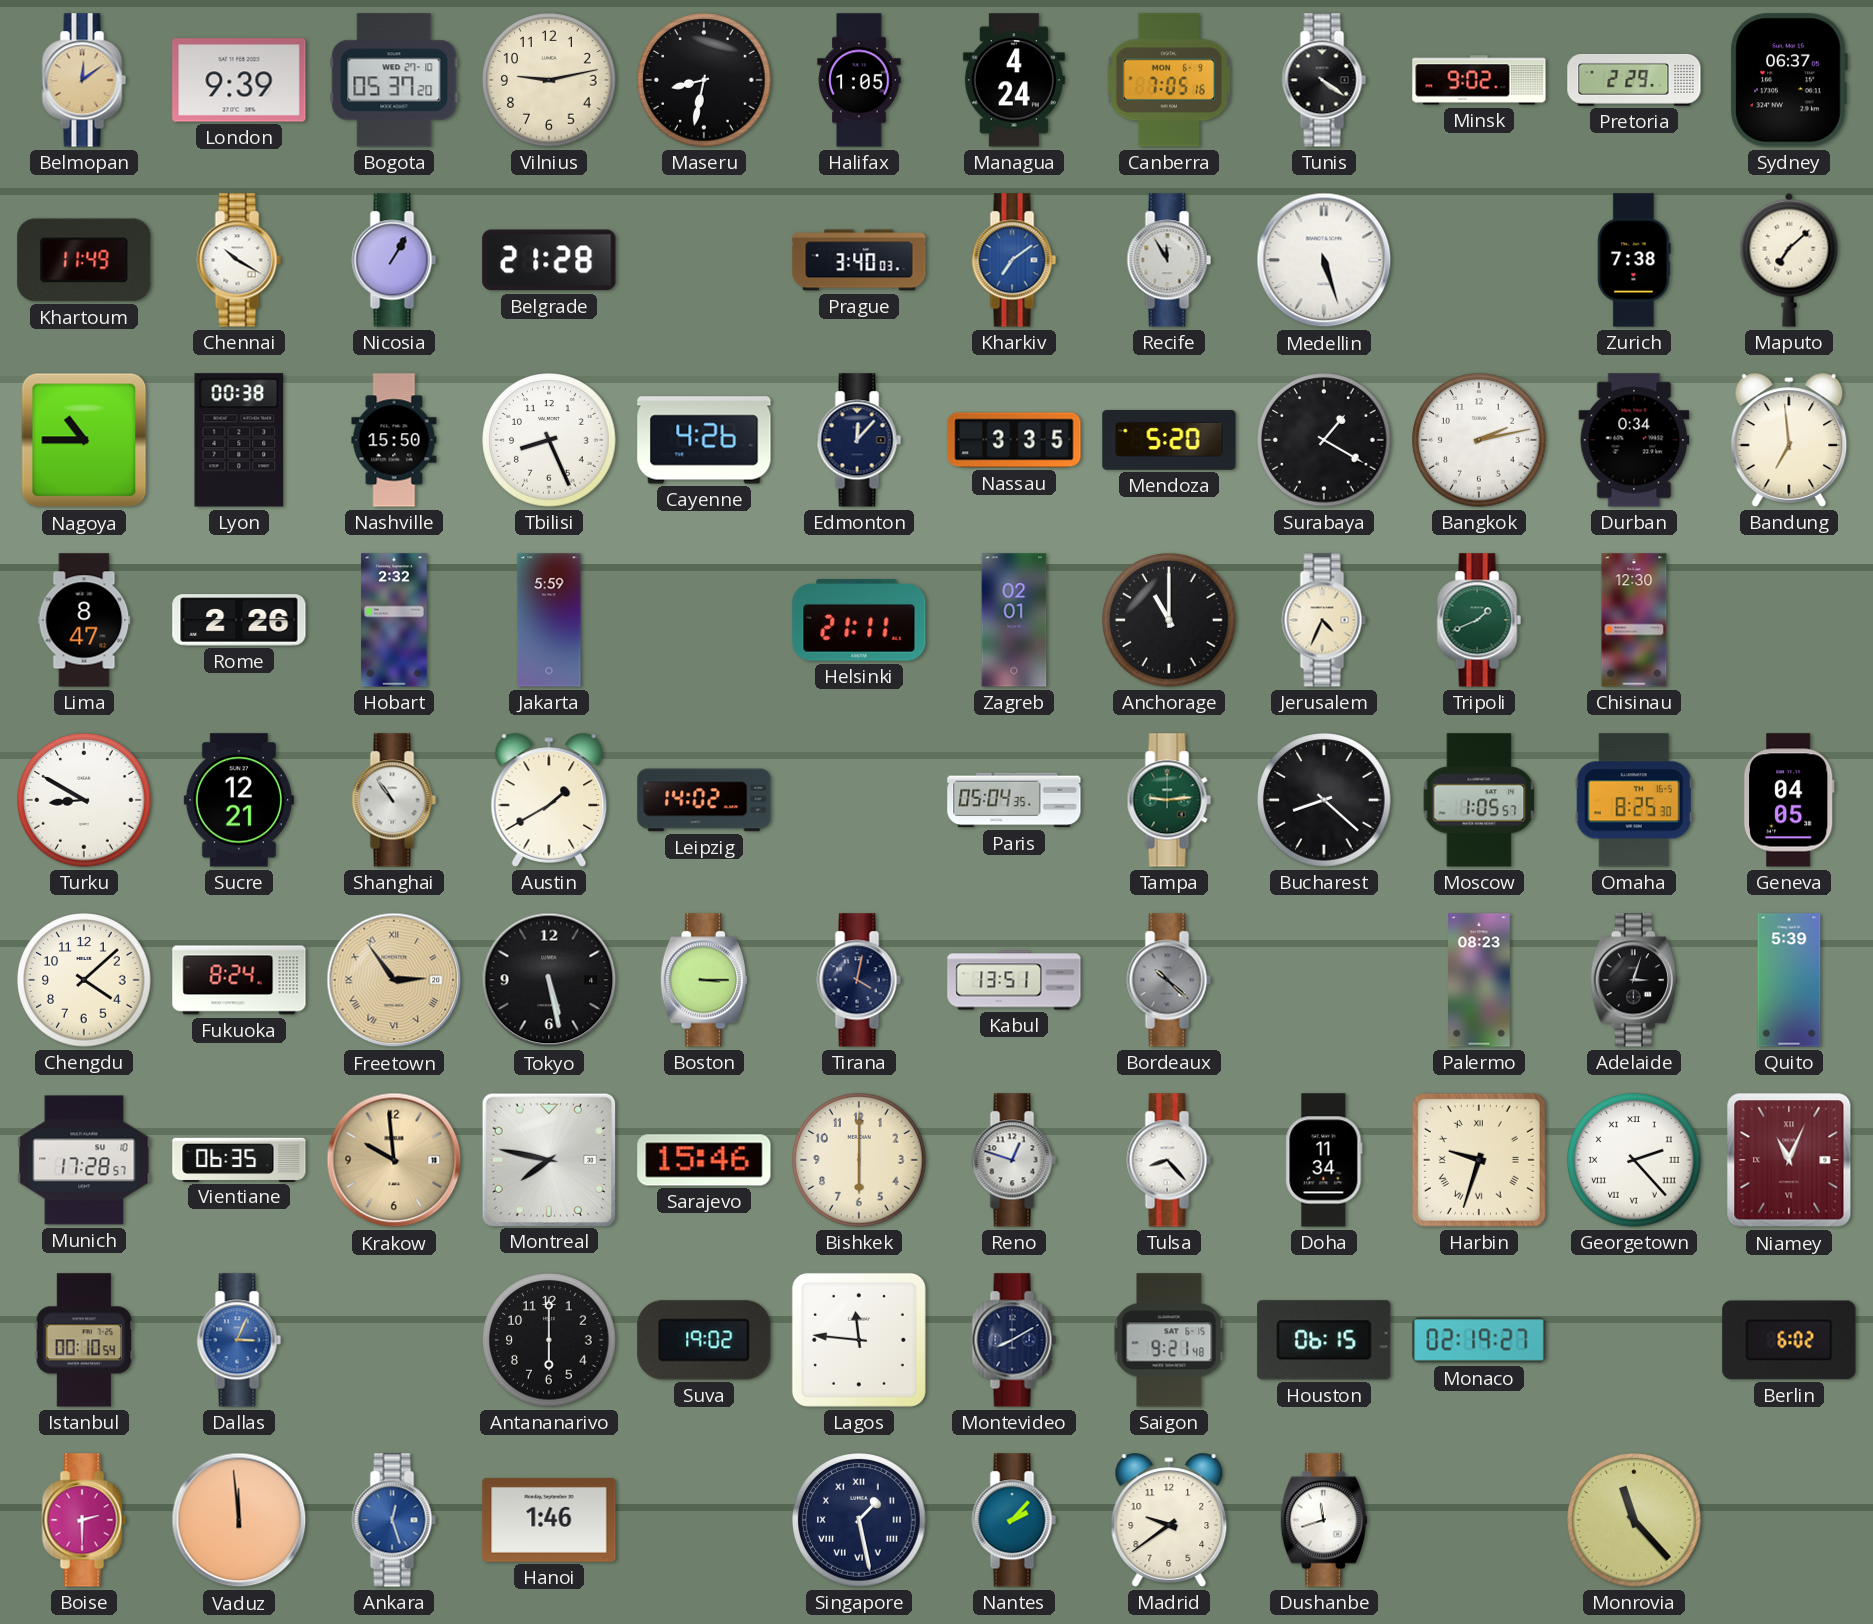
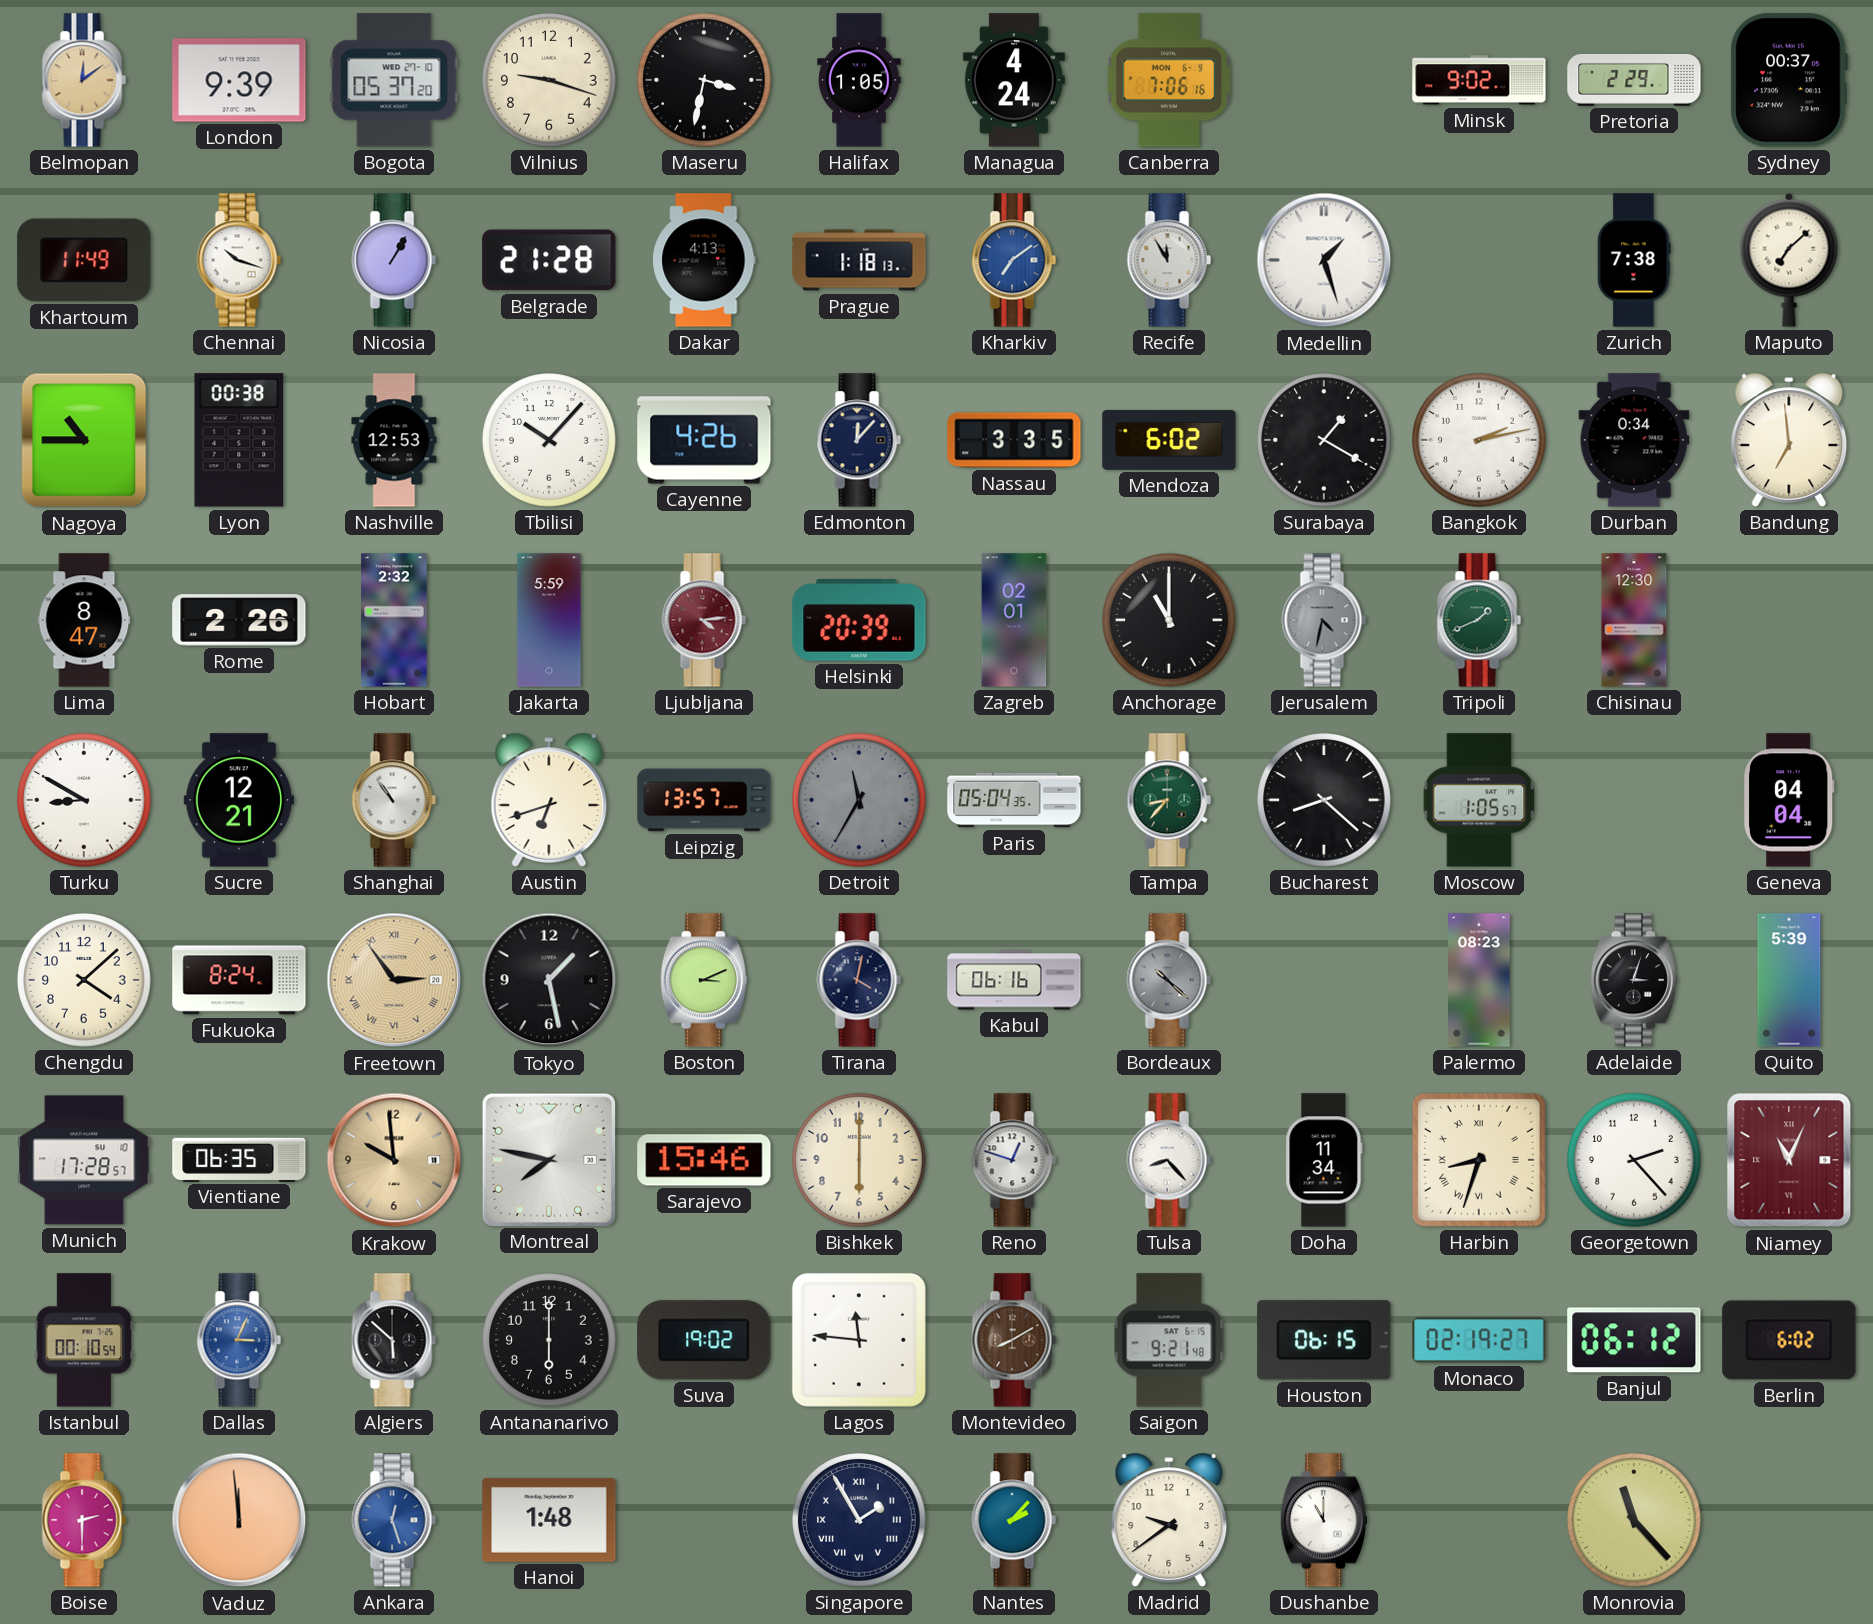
Vilnius: 9:13 -> 9:18
Maseru: 8:32 -> 3:32
Canberra: 7:05 -> 7:06
Tunis: 4:21 -> none
Sydney: 06:37 -> 00:37
Chennai: 10:20 -> 10:18
Dakar: none -> 4:13
Prague: 3:40 -> 1:18
Medellin: 5:27 -> 1:27
Nashville: 15:50 -> 12:53
Tbilisi: 8:26 -> 10:07
Mendoza: 5:20 -> 6:02
Ljubljana: none -> 4:14
Helsinki: 21:11 -> 20:39
Jerusalem: 4:34 -> 4:32
Jerusalem dial: cream -> grey
Austin: 1:40 -> 6:42
Leipzig: 14:02 -> 13:57
Detroit: none -> 11:35
Tampa: 9:14 -> 8:37
Omaha: 8:25 -> none
Geneva: 04:05 -> 04:04
Tokyo: 5:28 -> 1:28
Boston: 3:15 -> 3:11
Kabul: 13:51 -> 06:16
Harbin: 9:33 -> 8:33
Georgetown numerals: Roman -> Arabic
Algiers: none -> 5:52
Montevideo dial: navy -> brown
Banjul: none -> 06:12
Hanoi: 1:46 -> 1:48
Singapore: 1:28 -> 1:55
Dushanbe: 11:42 -> 11:00
